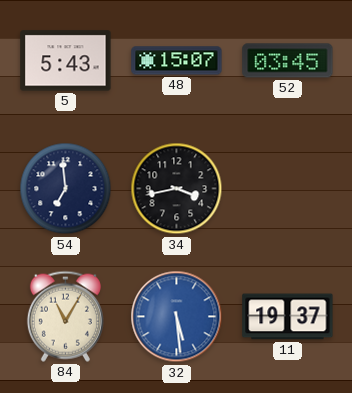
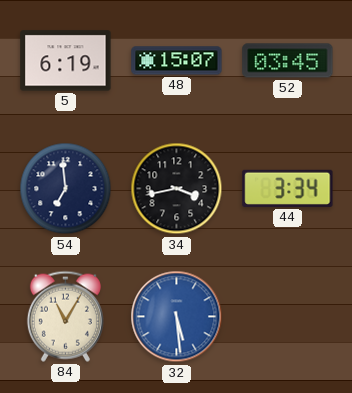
5: 5:43 -> 6:19
44: none -> 3:34
11: 19:37 -> none
